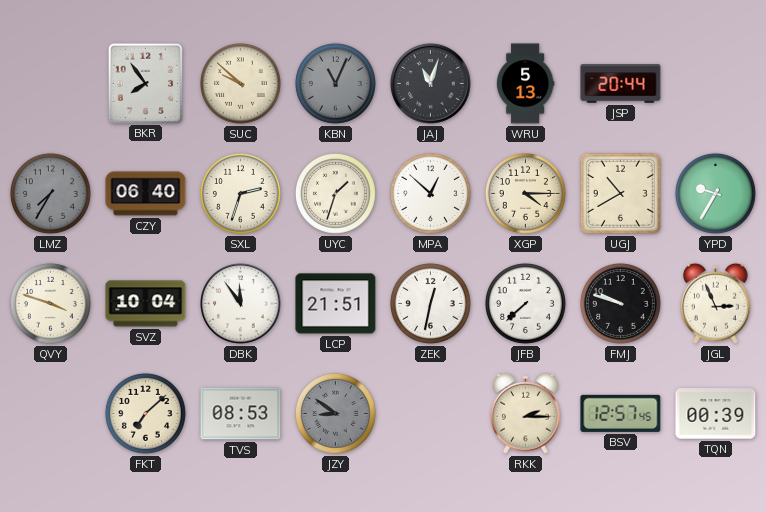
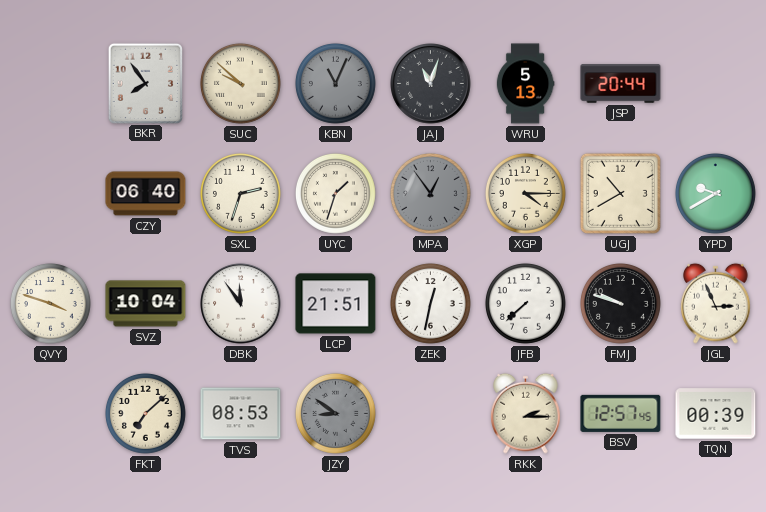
LMZ: 7:35 -> none
MPA: 12:52 -> 12:54
MPA dial: white -> grey
YPD: 9:35 -> 9:40
